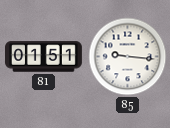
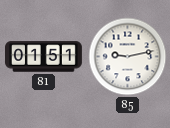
85: 9:16 -> 9:13
